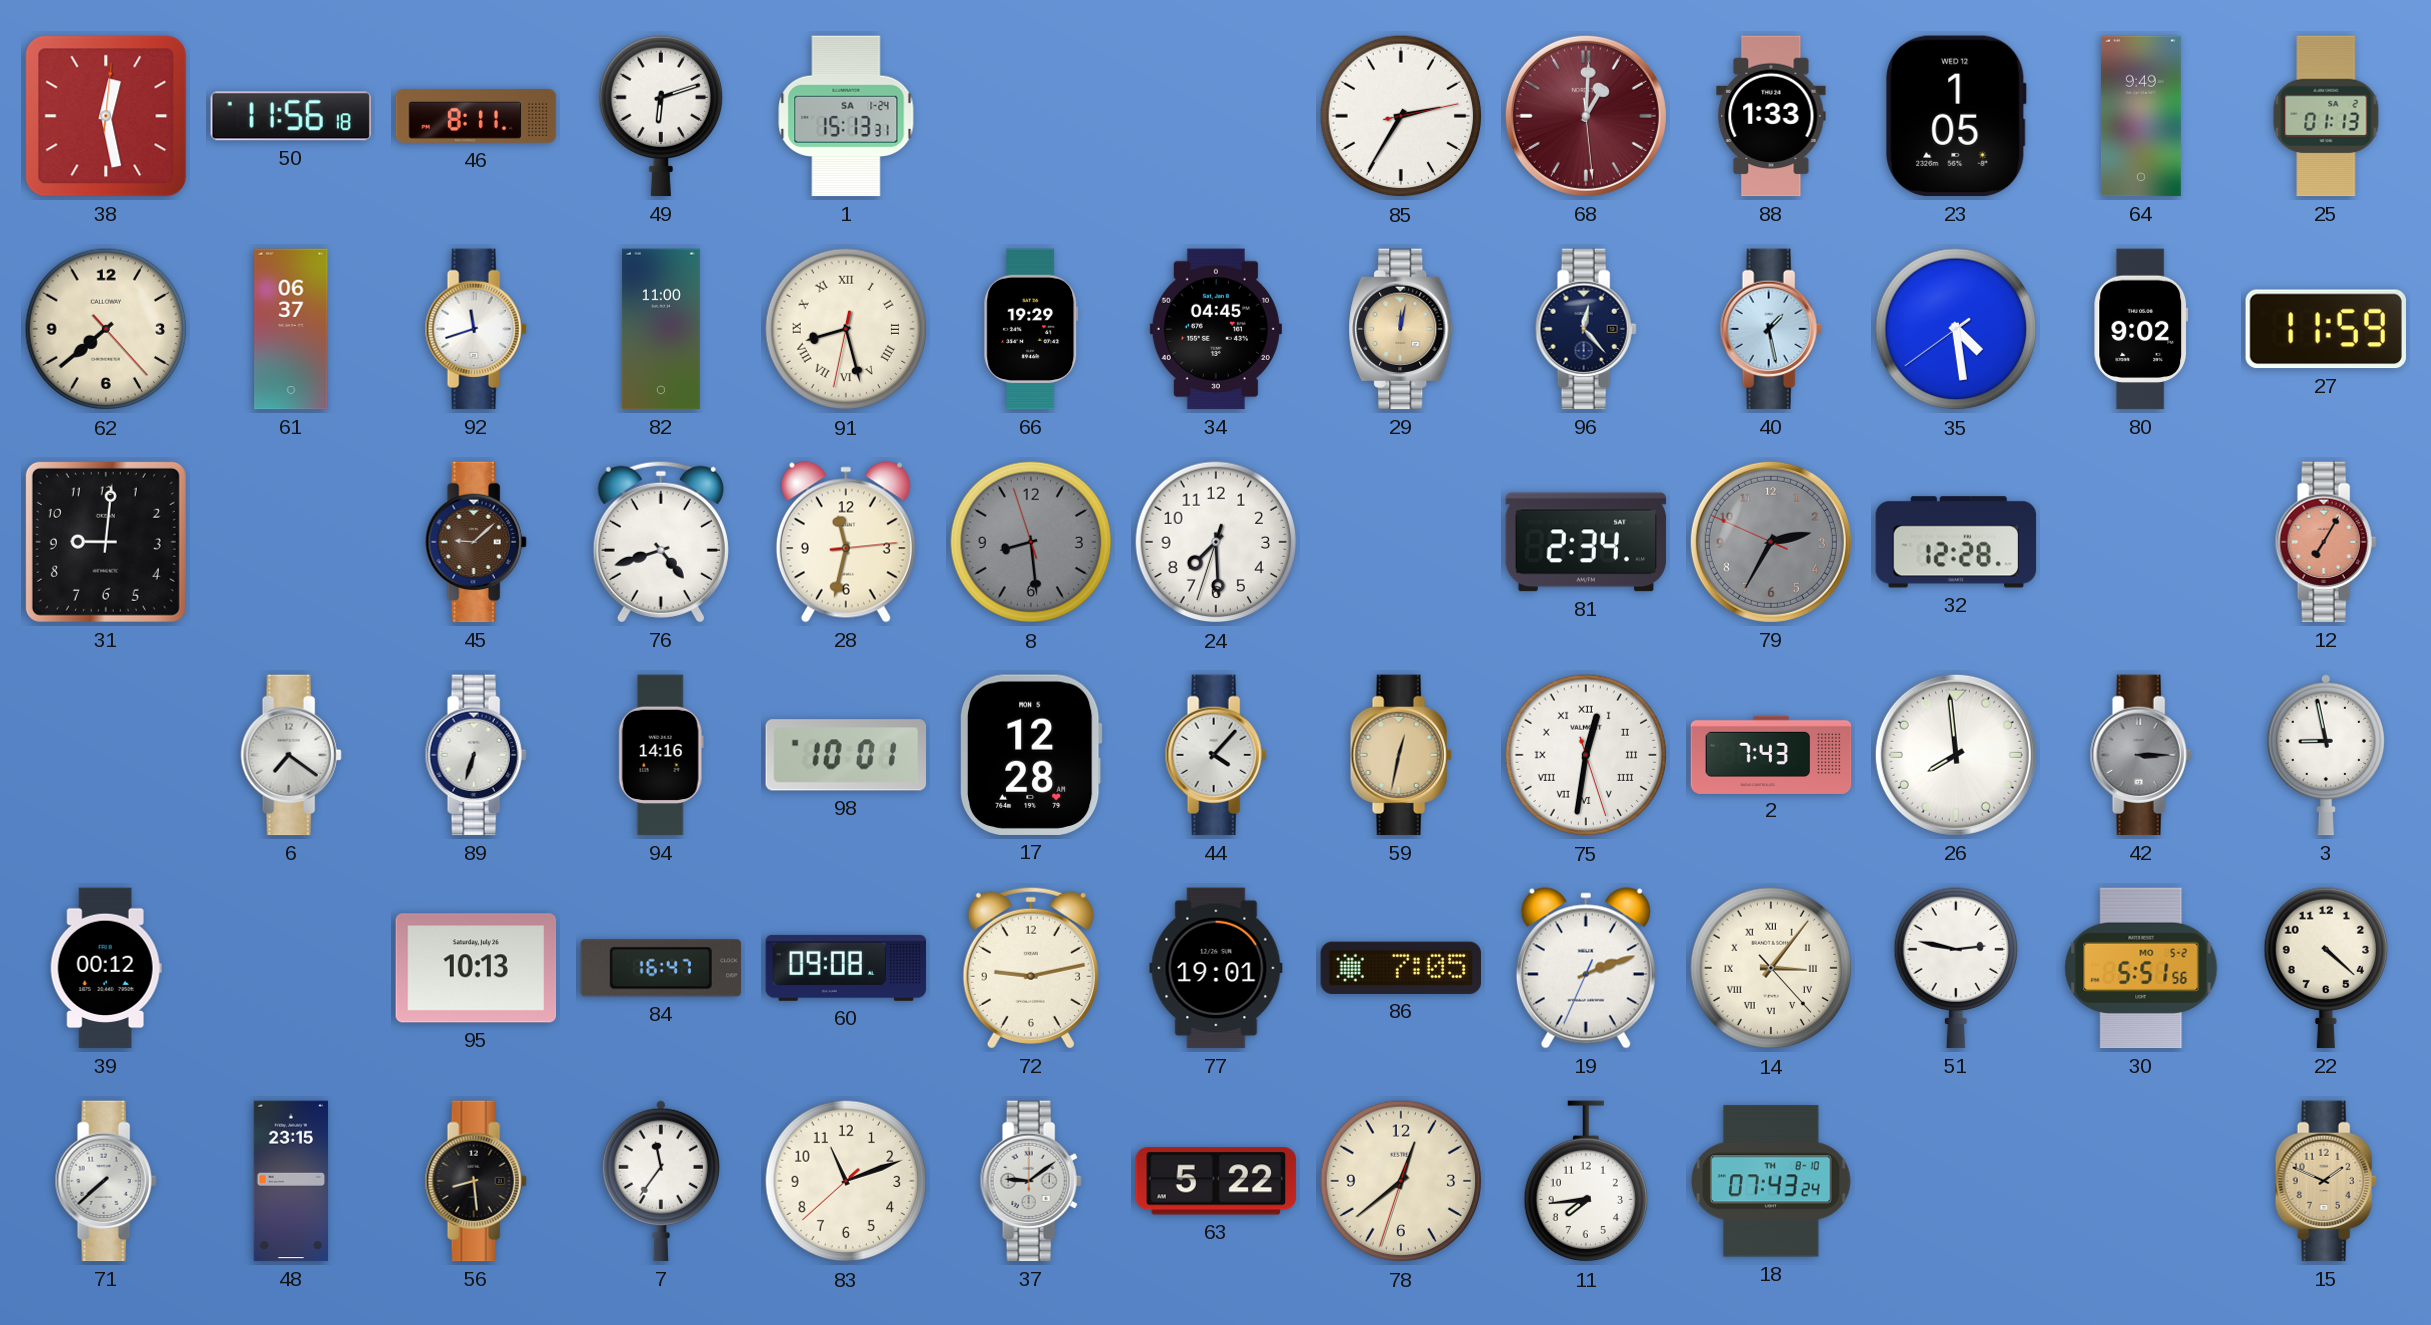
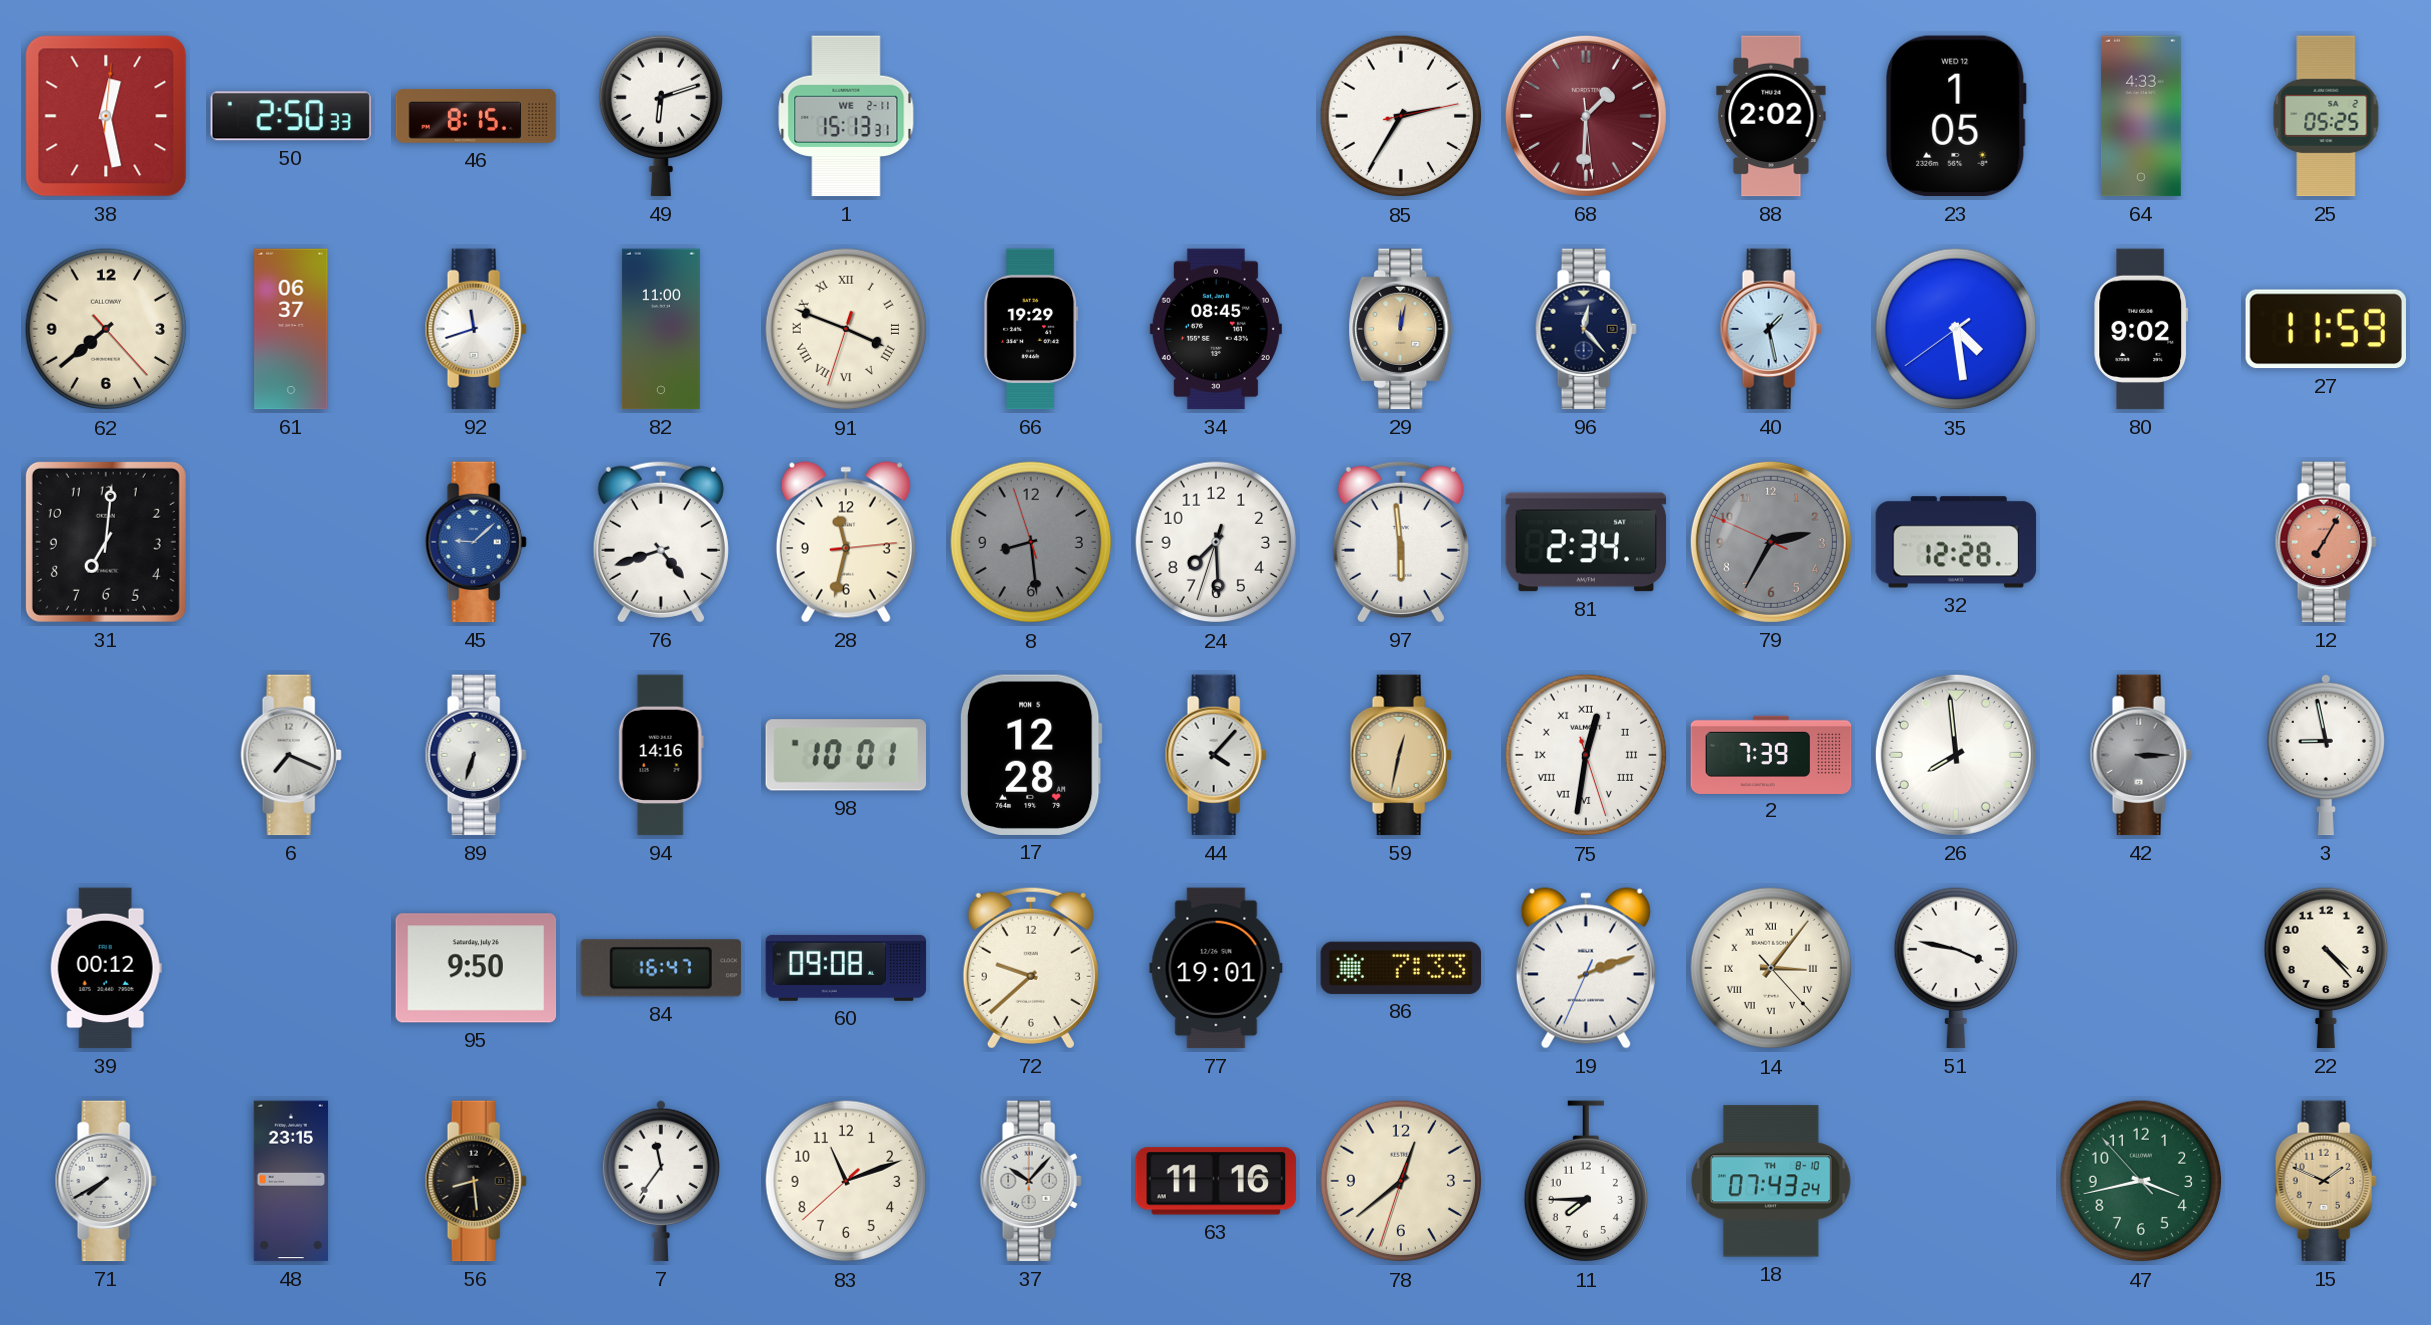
50: 11:56 -> 2:50
46: 8:11 -> 8:15
1 date: SA 1-24 -> WE 2-11
68: 1:00 -> 1:30
88: 1:33 -> 2:02
64: 9:49 -> 4:33
25: 01:13 -> 05:25
91: 8:27 -> 3:48
34: 04:45 -> 08:45
31: 9:01 -> 7:01
45 dial: brown -> blue
97: none -> 5:59
6: 7:21 -> 7:19
2: 7:43 -> 7:39
95: 10:13 -> 9:50
72: 9:13 -> 9:38
86: 7:05 -> 7:33
51: 2:47 -> 3:47
30: 5:51 -> none
22: 4:22 -> 4:23
71: 7:38 -> 7:40
37: 9:09 -> 10:07
63: 5:22 -> 11:16
11: 7:44 -> 7:45
47: none -> 3:42
